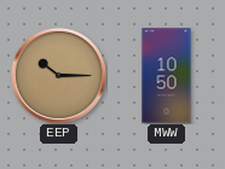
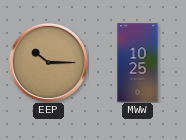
MWW: 10:50 -> 10:25
